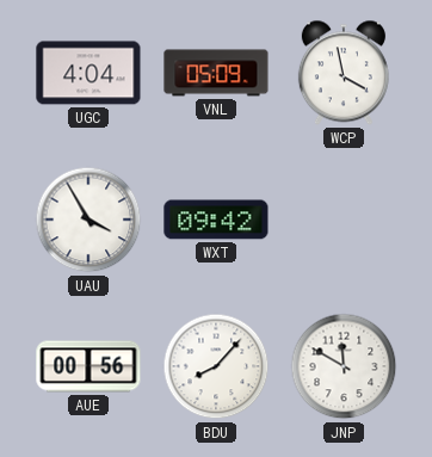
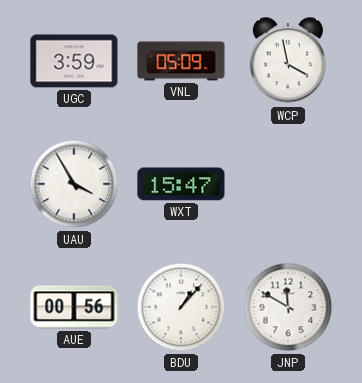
UGC: 4:04 -> 3:59
WXT: 09:42 -> 15:47
BDU: 8:07 -> 1:07
